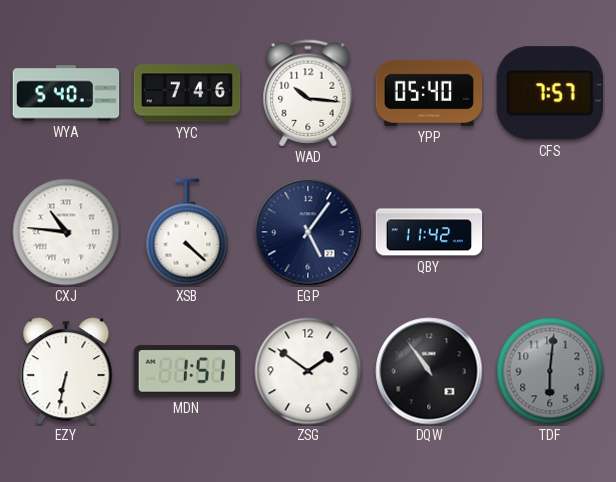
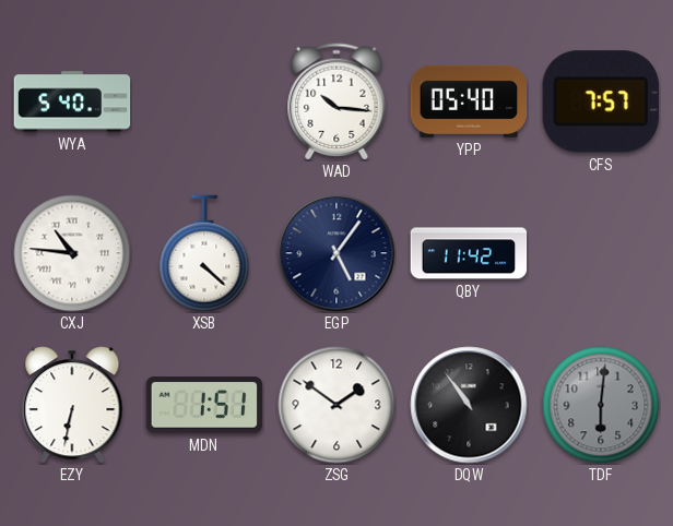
YYC: 7:46 -> none
